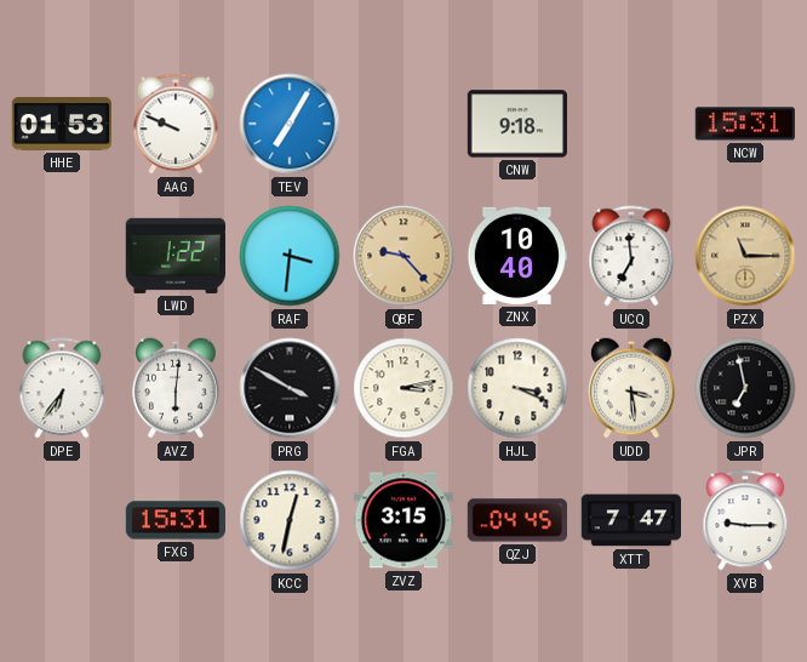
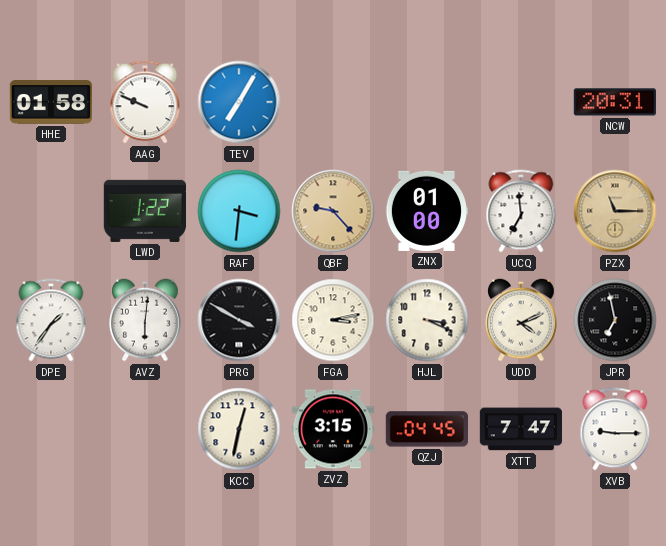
HHE: 01:53 -> 01:58
CNW: 9:18 -> none
NCW: 15:31 -> 20:31
ZNX: 10:40 -> 01:00
DPE: 6:36 -> 1:36
UDD: 3:29 -> 4:11
FXG: 15:31 -> none
